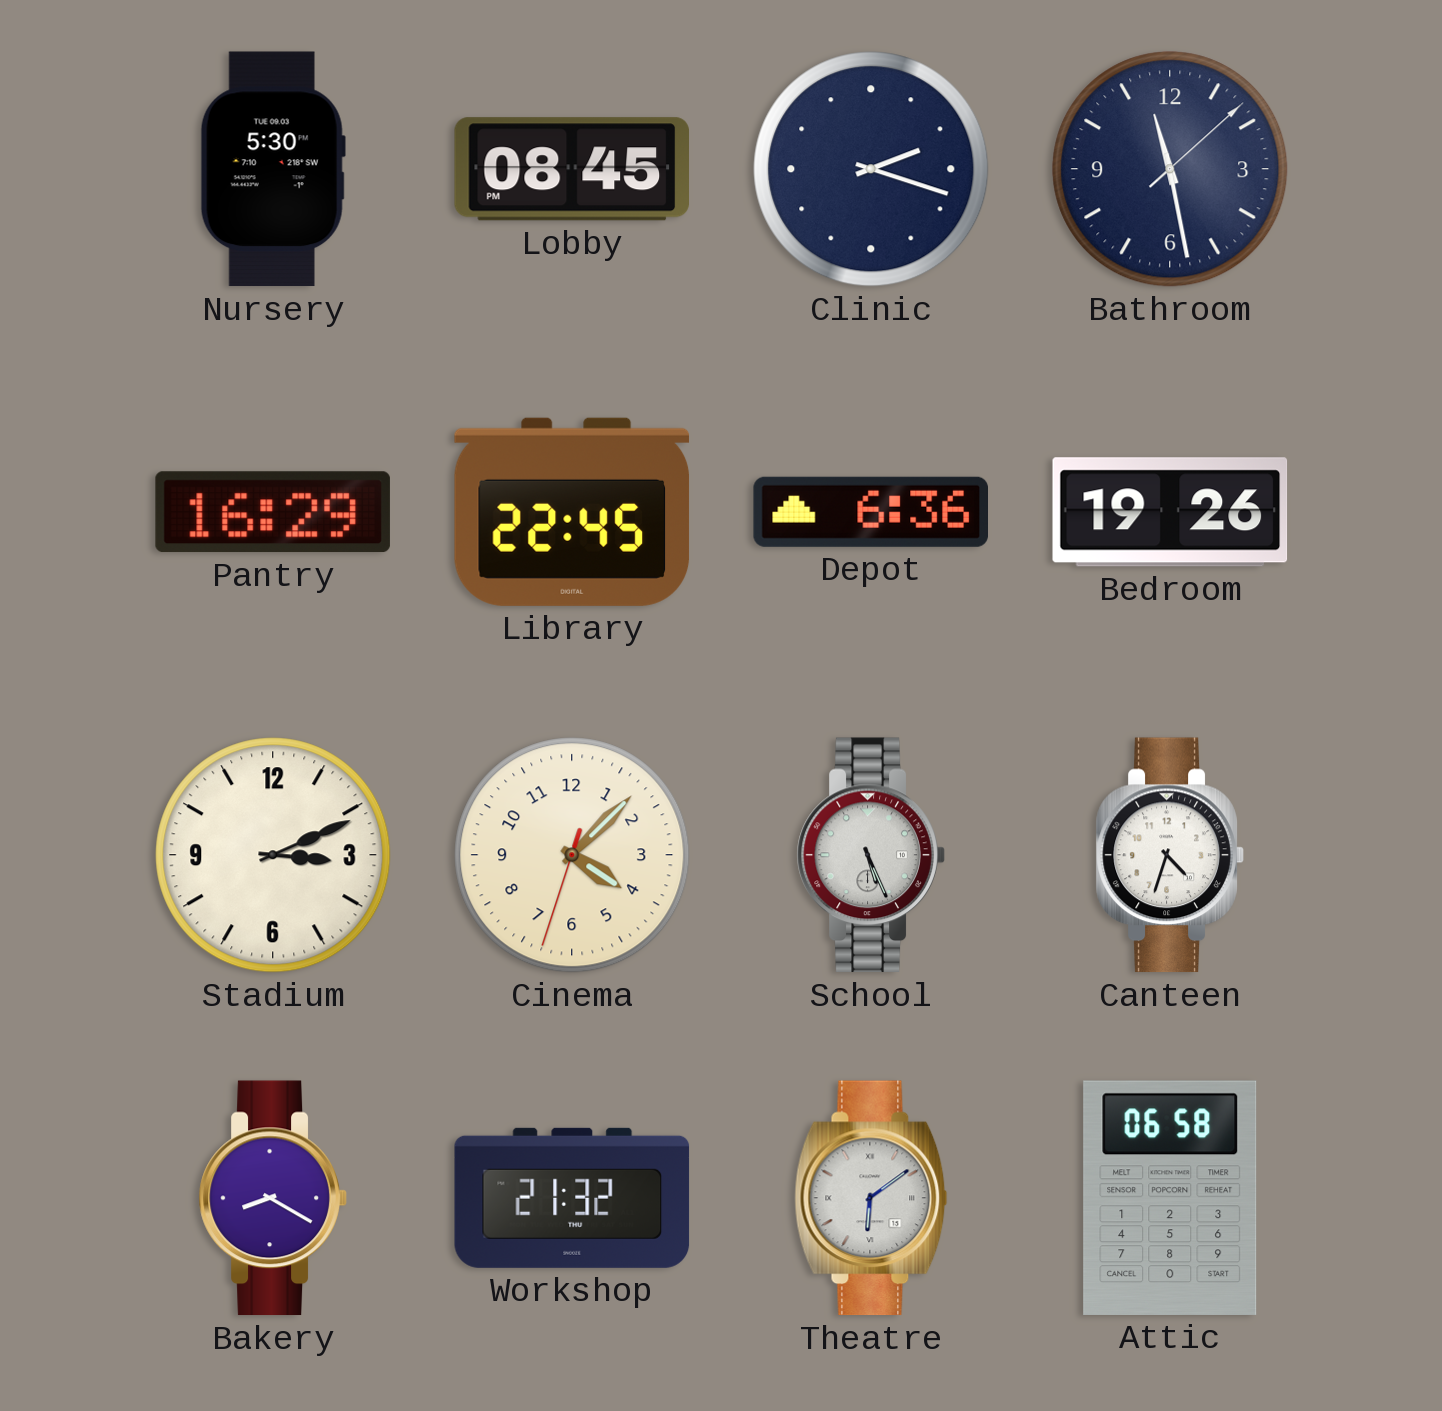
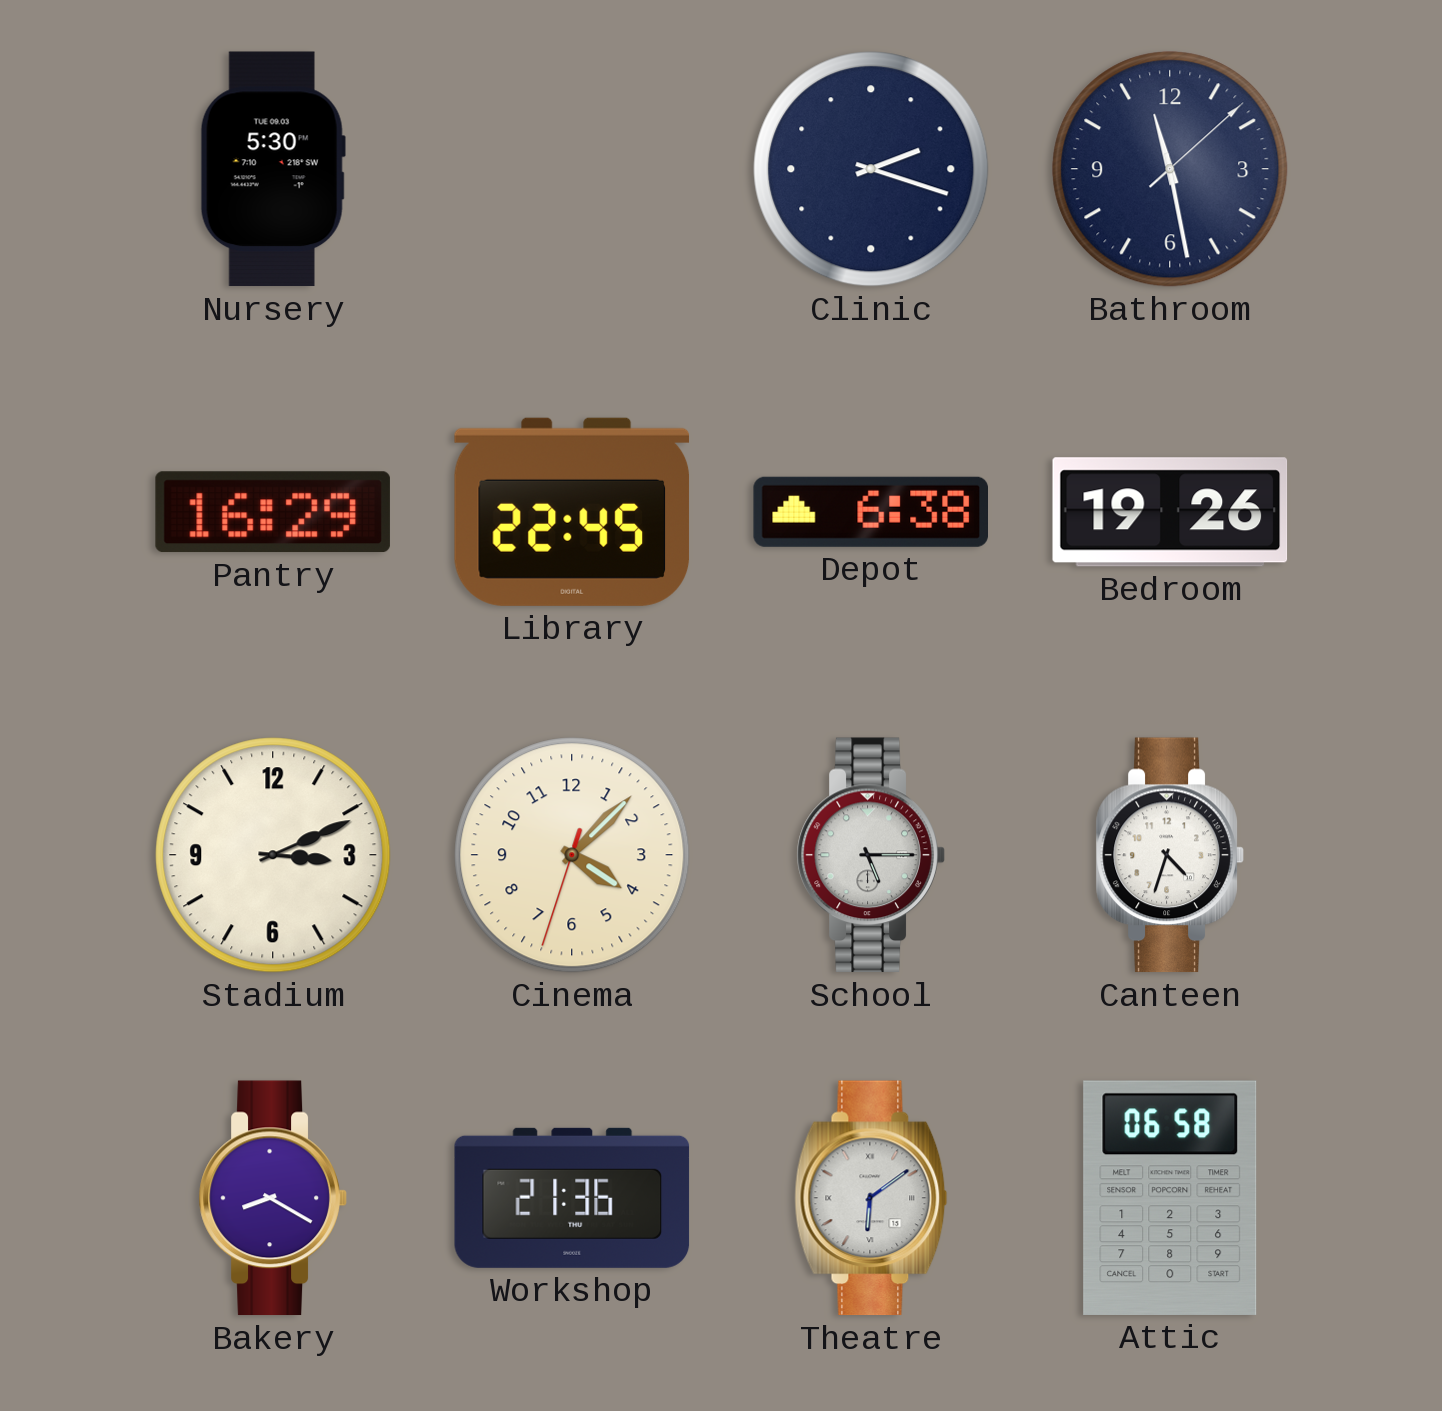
Lobby: 08:45 -> none
Depot: 6:36 -> 6:38
School: 5:26 -> 5:15
Workshop: 21:32 -> 21:36
